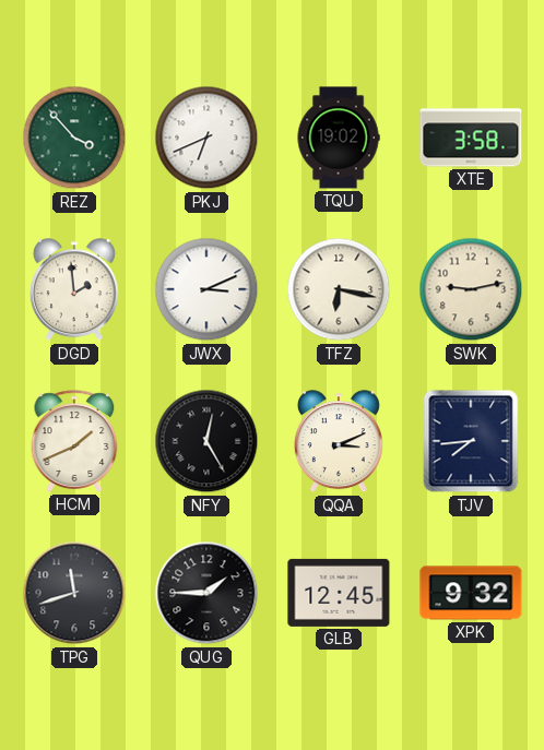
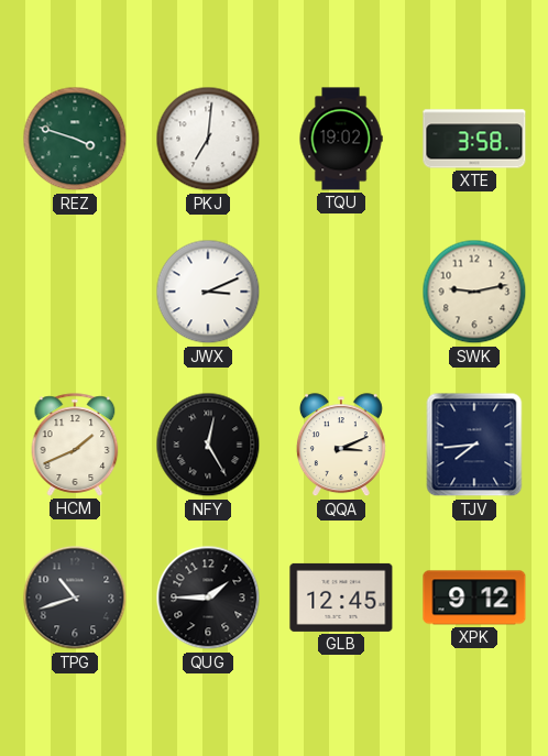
REZ: 3:53 -> 3:48
PKJ: 6:41 -> 7:01
DGD: 1:59 -> none
TFZ: 6:17 -> none
TPG: 11:42 -> 10:42
XPK: 9:32 -> 9:12
